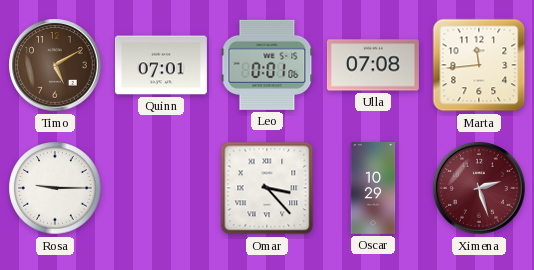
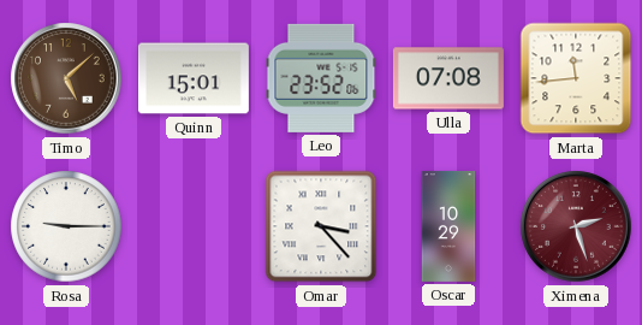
Timo: 5:10 -> 5:08
Quinn: 07:01 -> 15:01
Leo: 0:01 -> 23:52
